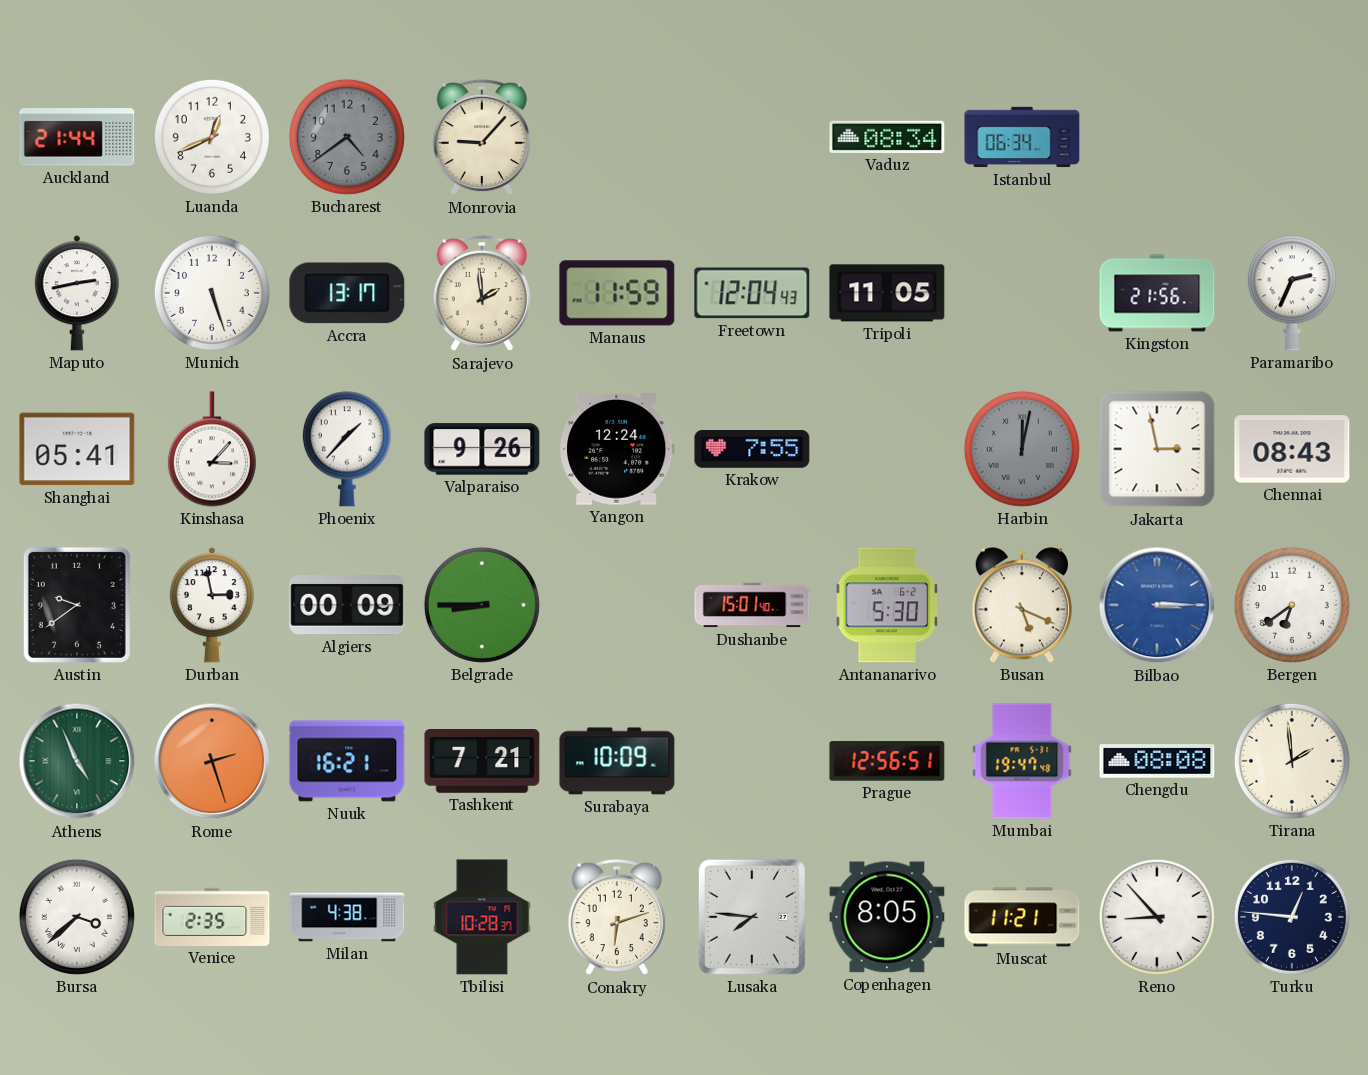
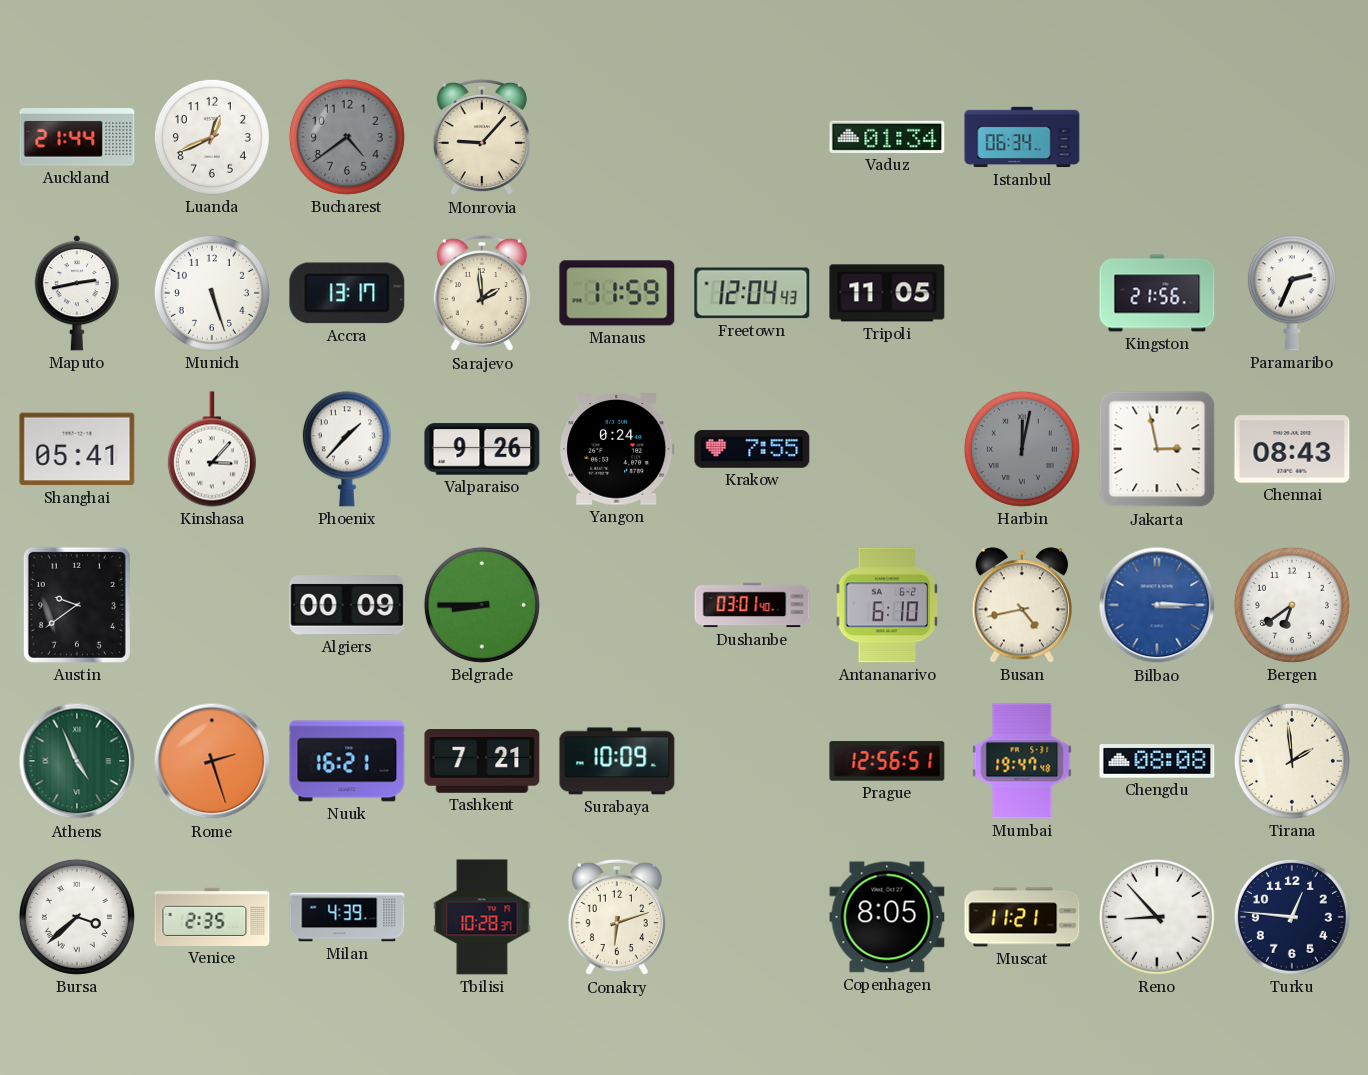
Vaduz: 08:34 -> 01:34
Yangon: 12:24 -> 0:24
Durban: 2:58 -> none
Dushanbe: 15:01 -> 03:01
Antananarivo: 5:30 -> 6:10
Busan: 5:19 -> 4:43
Milan: 4:38 -> 4:39
Lusaka: 7:46 -> none
